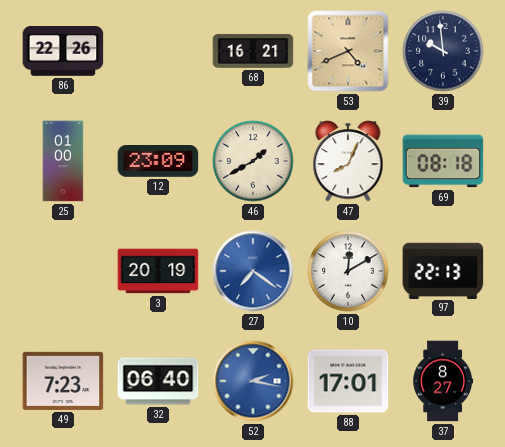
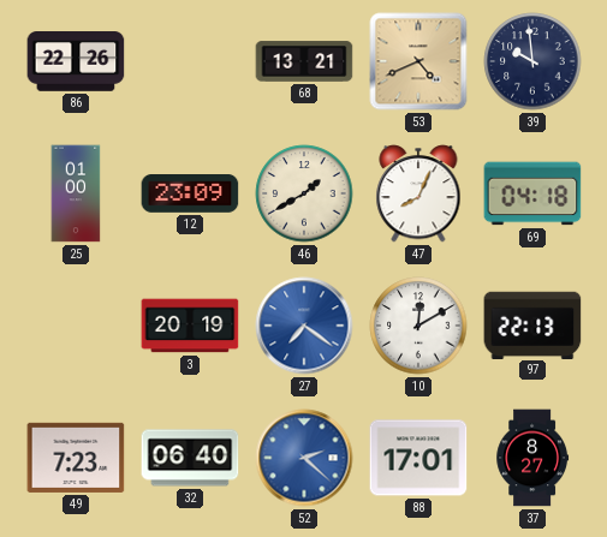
68: 16:21 -> 13:21
69: 08:18 -> 04:18
52: 2:17 -> 2:22
